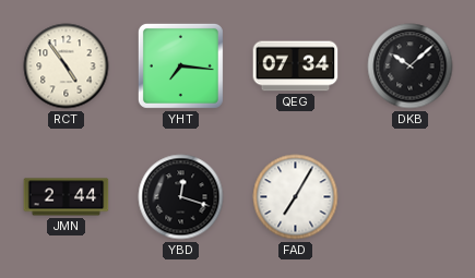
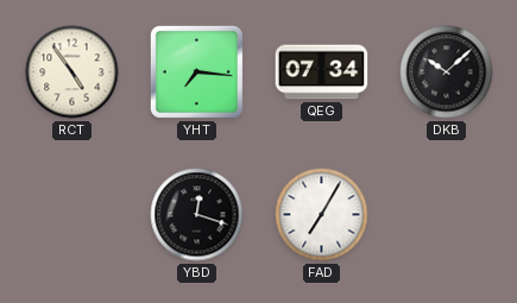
JMN: 2:44 -> none
